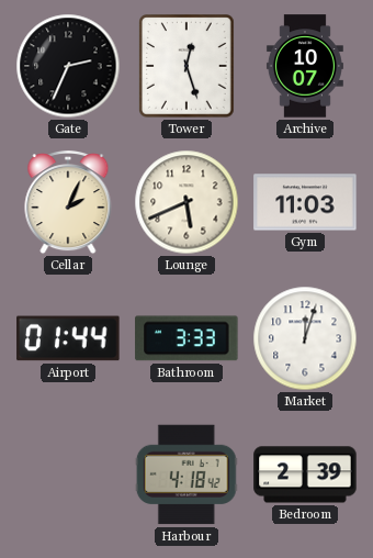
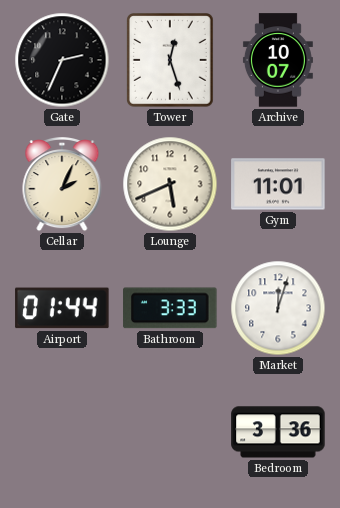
Gym: 11:03 -> 11:01
Harbour: 4:18 -> none
Bedroom: 2:39 -> 3:36
